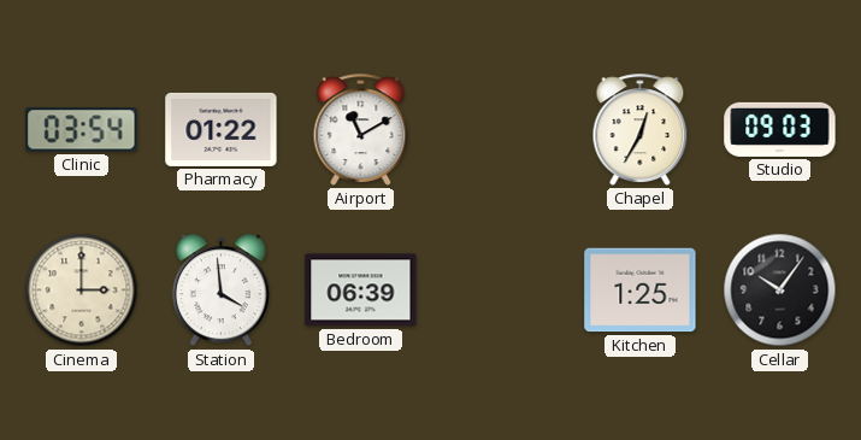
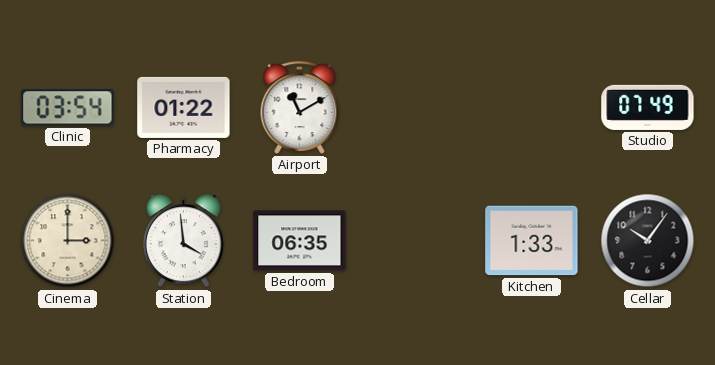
Chapel: 12:35 -> none
Studio: 09:03 -> 07:49
Bedroom: 06:39 -> 06:35
Kitchen: 1:25 -> 1:33
